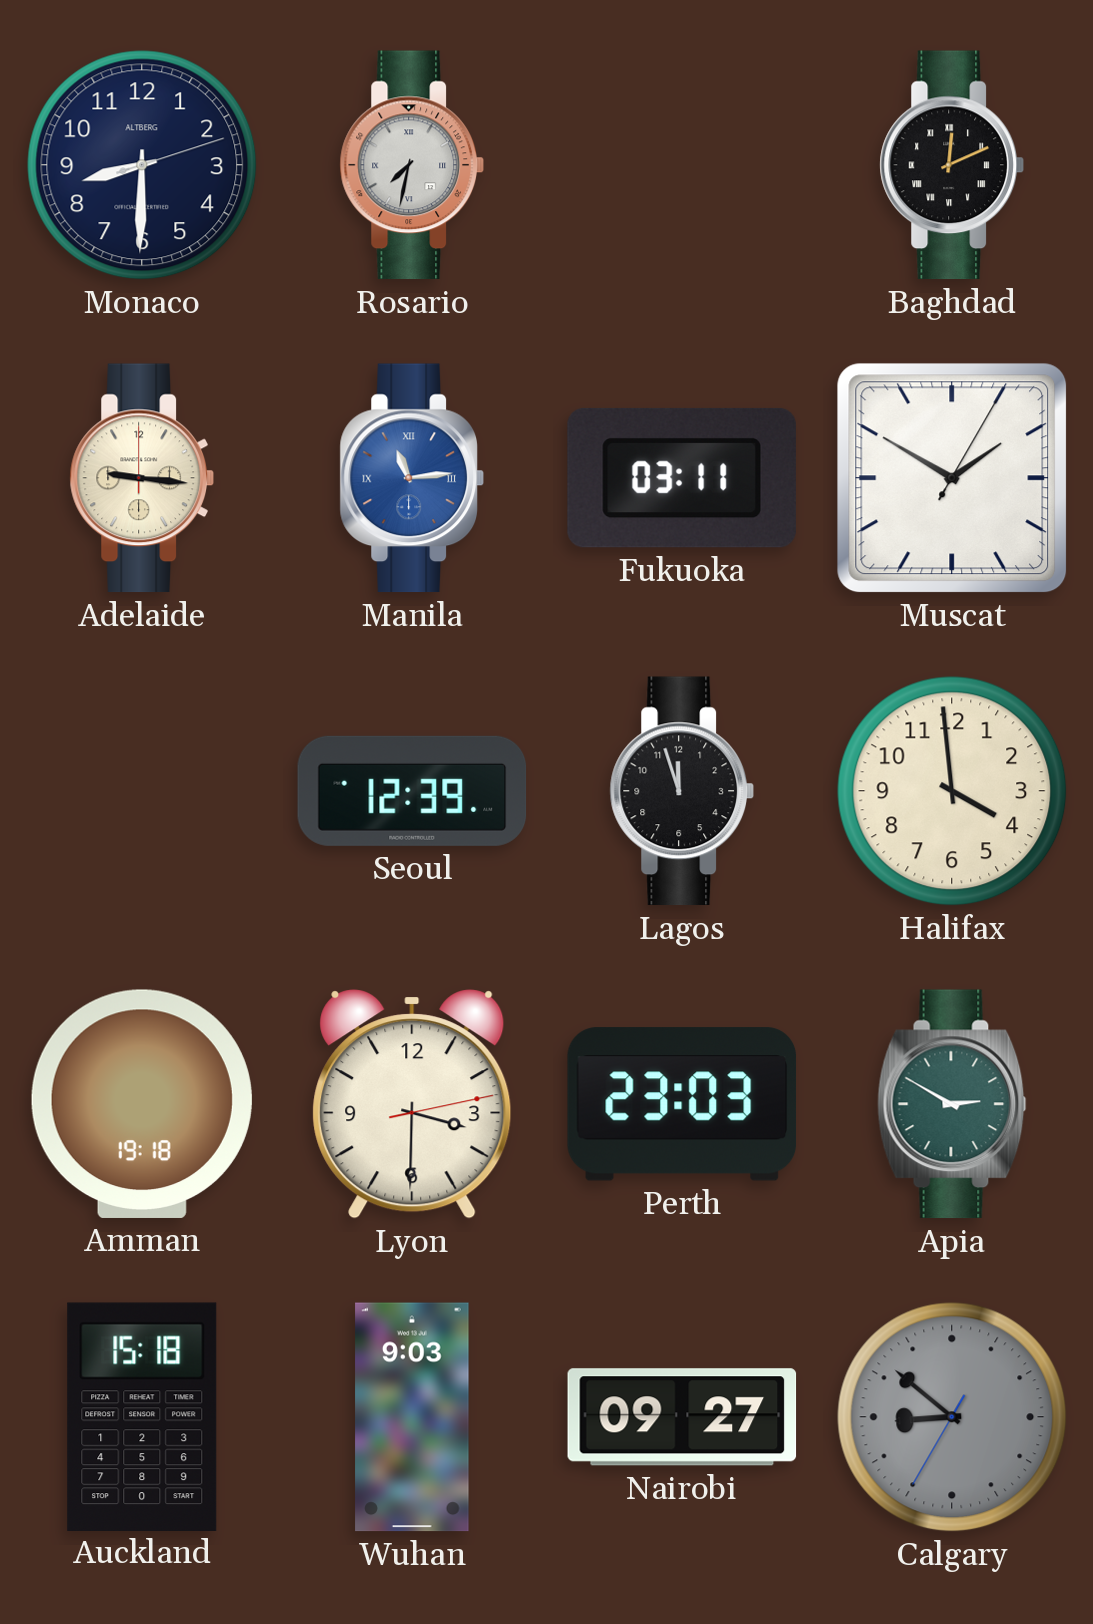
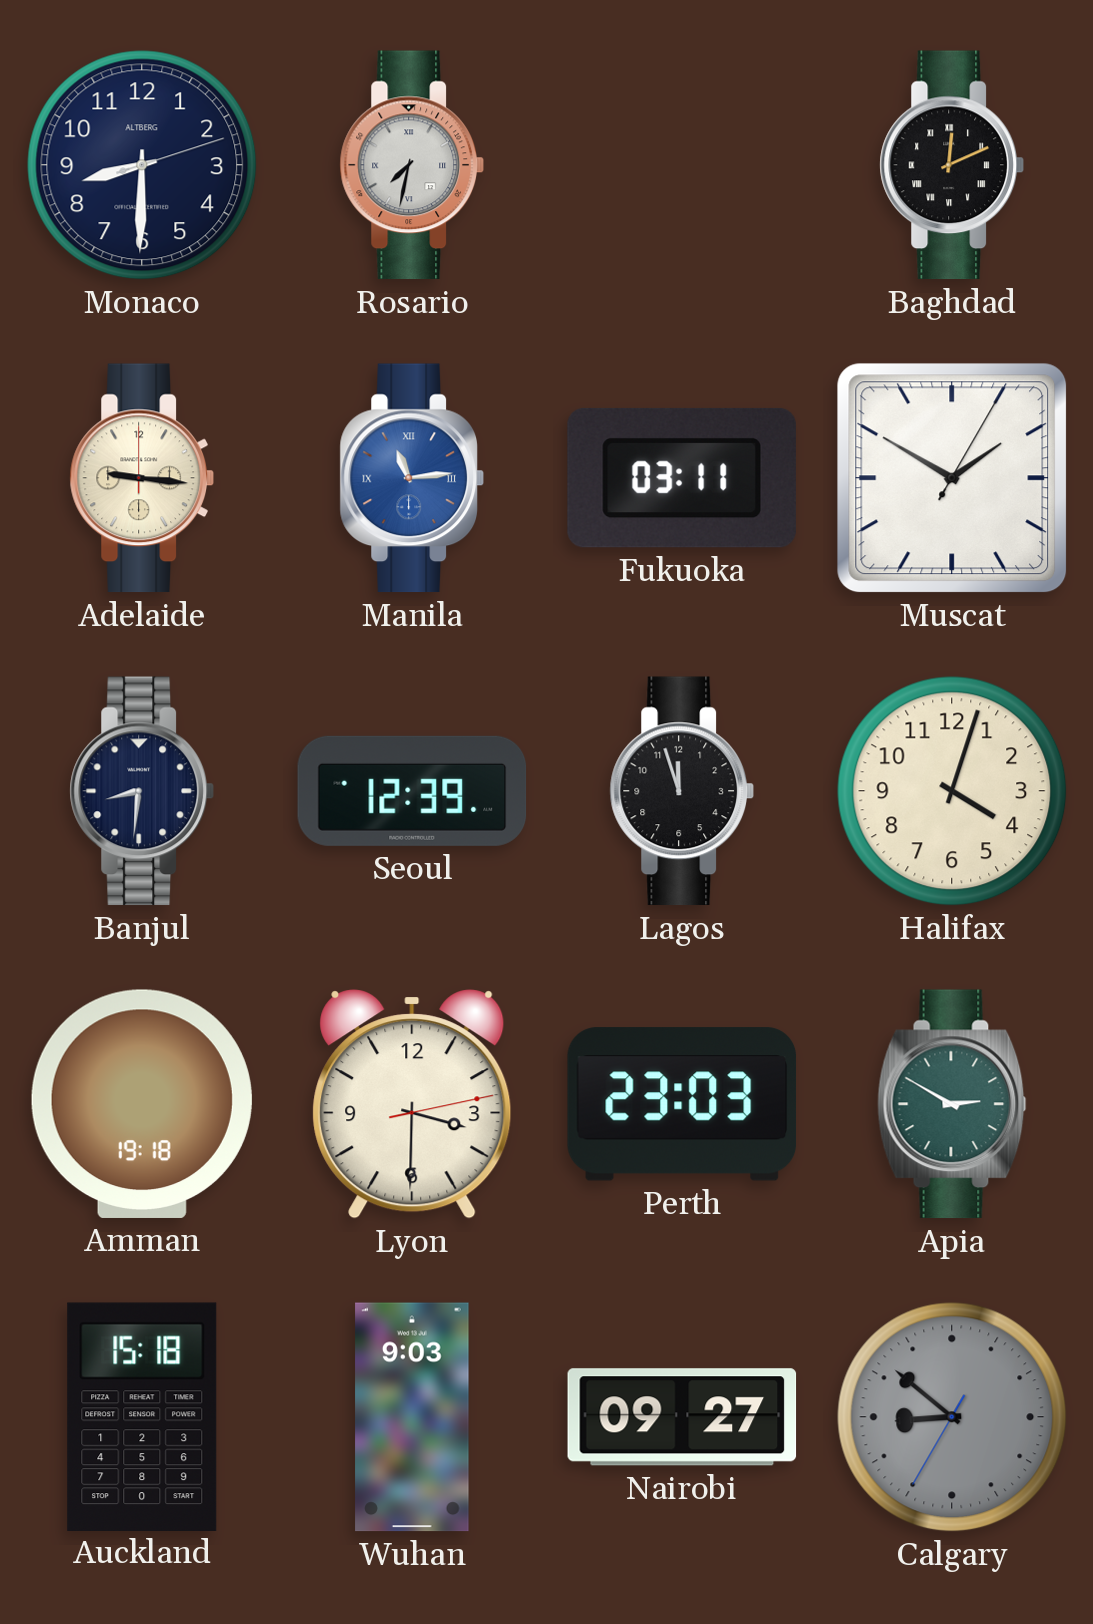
Banjul: none -> 8:31
Halifax: 3:59 -> 4:03
